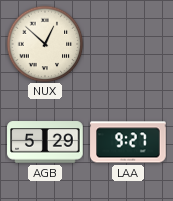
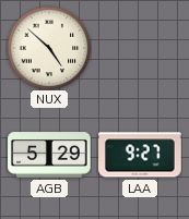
NUX: 12:52 -> 4:52
